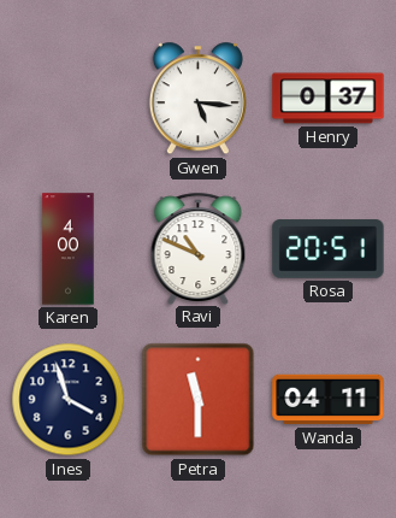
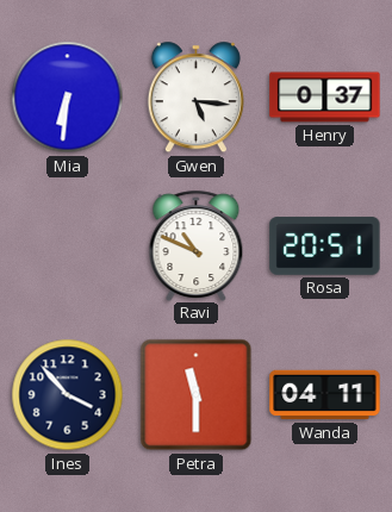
Mia: none -> 6:31
Karen: 4:00 -> none
Ines: 3:57 -> 3:53
